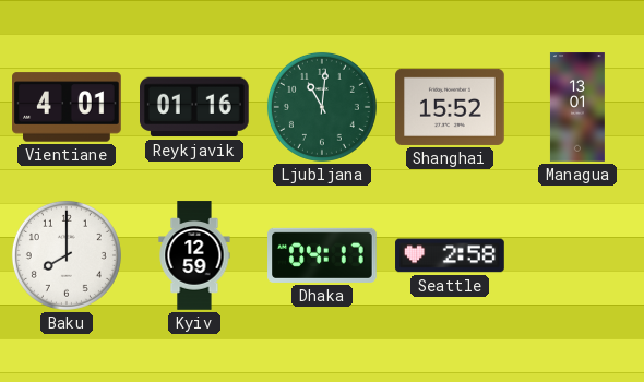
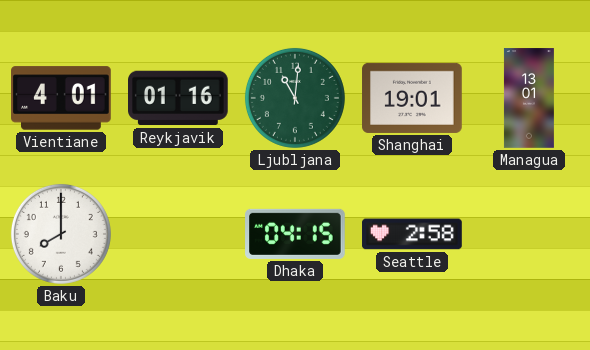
Shanghai: 15:52 -> 19:01
Kyiv: 12:59 -> none
Dhaka: 04:17 -> 04:15
